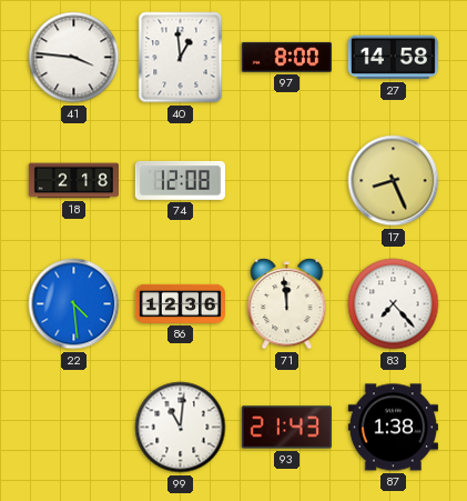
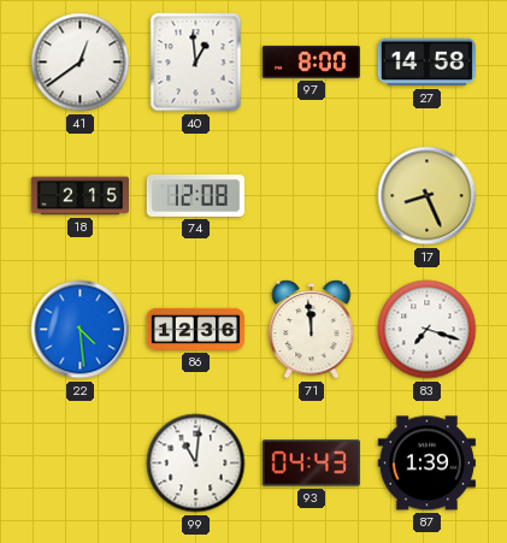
41: 3:46 -> 12:39
18: 2:18 -> 2:15
83: 7:23 -> 7:18
93: 21:43 -> 04:43
87: 1:38 -> 1:39
